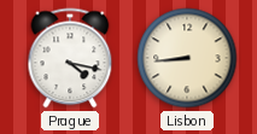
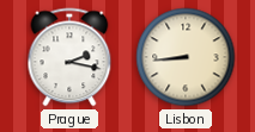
Prague: 4:17 -> 2:17
